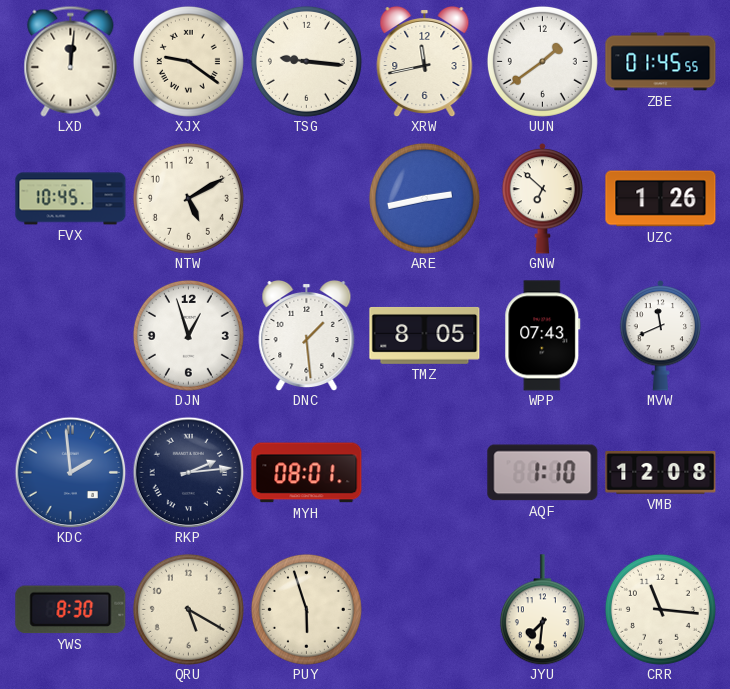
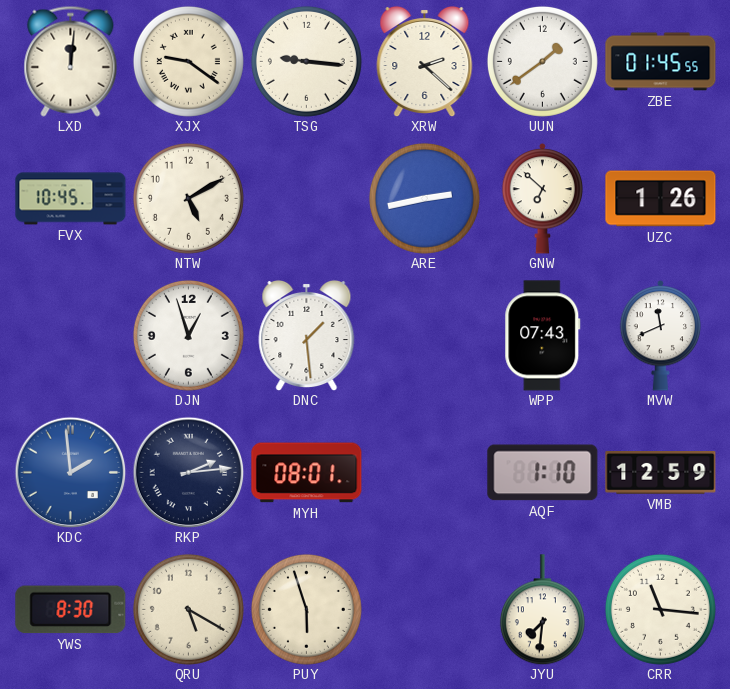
XRW: 11:43 -> 2:22
TMZ: 8:05 -> none
VMB: 12:08 -> 12:59
